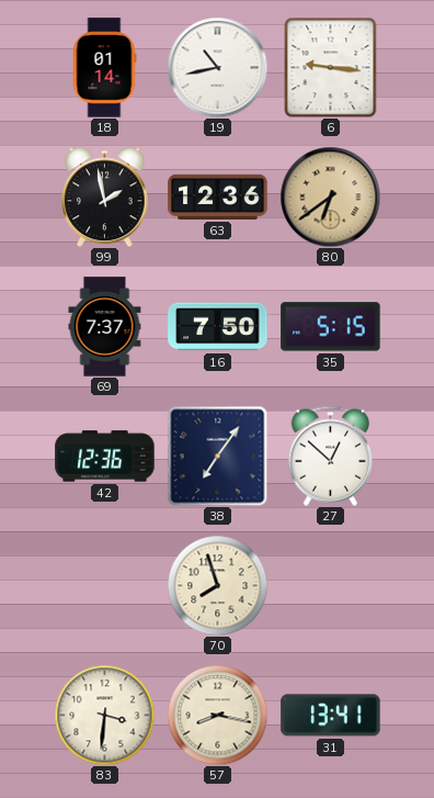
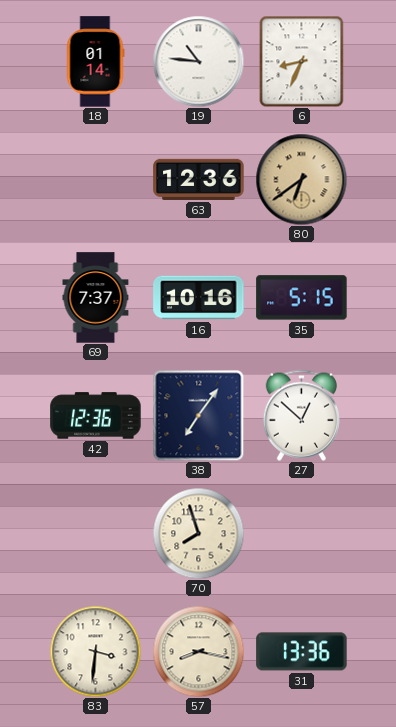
19: 10:43 -> 10:46
6: 9:16 -> 8:34
99: 1:58 -> none
16: 7:50 -> 10:16
31: 13:41 -> 13:36
